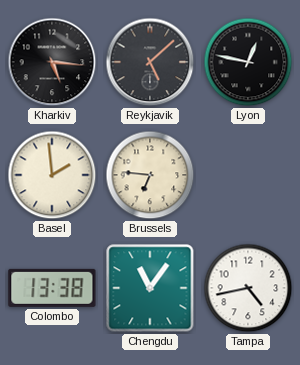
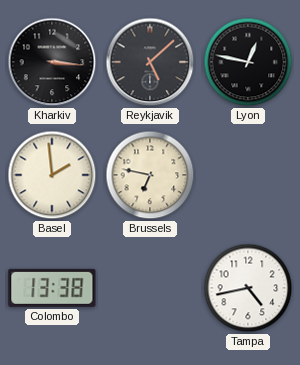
Kharkiv: 5:16 -> 3:16
Brussels: 6:46 -> 6:47
Chengdu: 11:06 -> none
